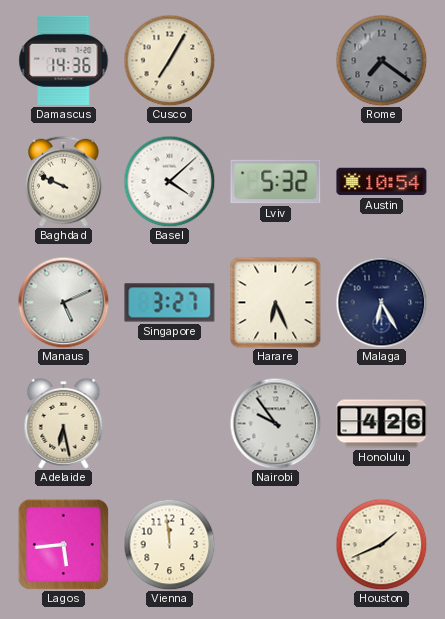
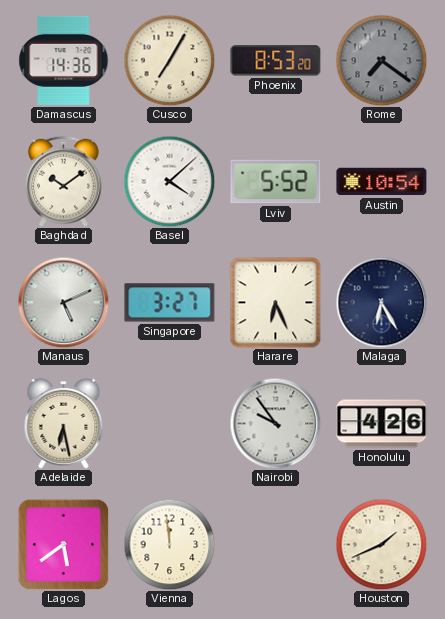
Phoenix: none -> 8:53
Baghdad: 9:49 -> 10:09
Lviv: 5:32 -> 5:52
Lagos: 5:44 -> 5:39
